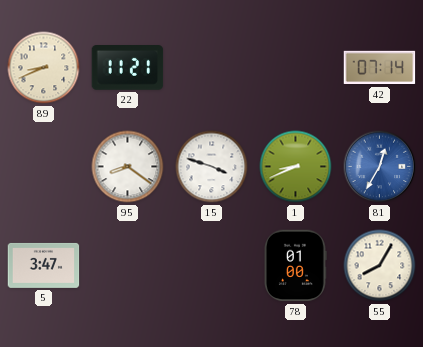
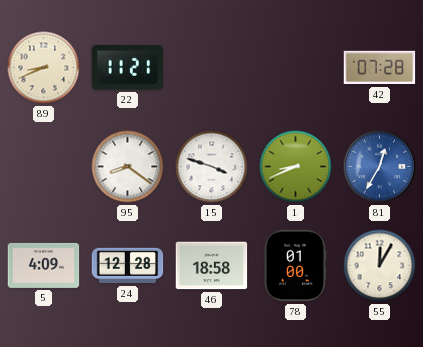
42: 07:14 -> 07:28
5: 3:47 -> 4:09
24: none -> 12:28
46: none -> 18:58
55: 8:05 -> 12:05
